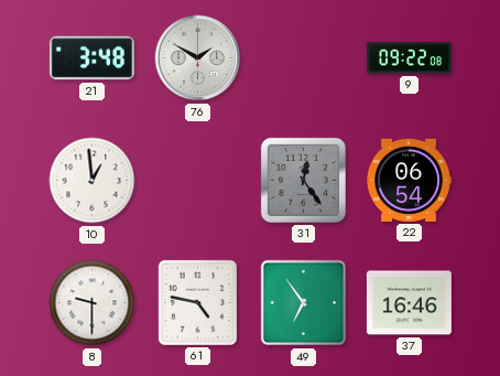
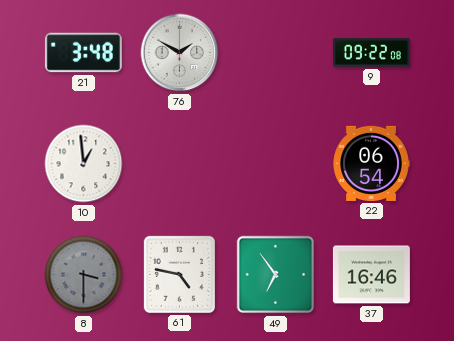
31: 12:24 -> none
8: 9:30 -> 3:30
8 dial: white -> grey
